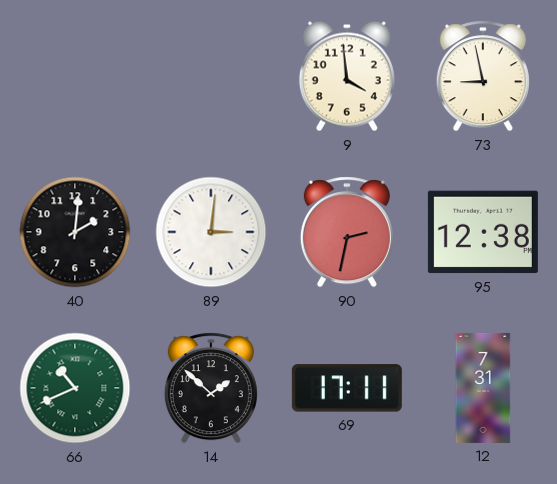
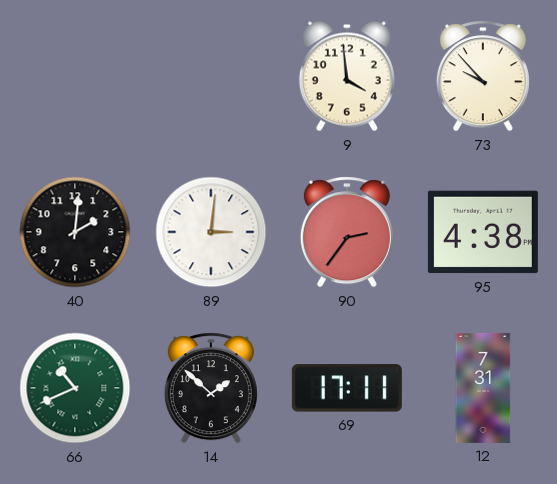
73: 8:58 -> 9:53
90: 2:32 -> 2:36
95: 12:38 -> 4:38
